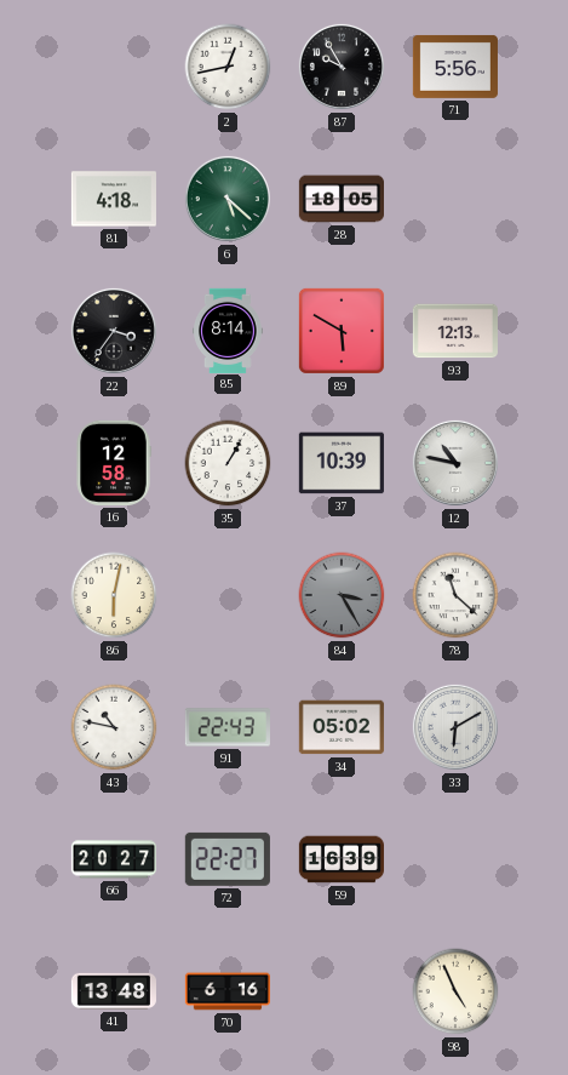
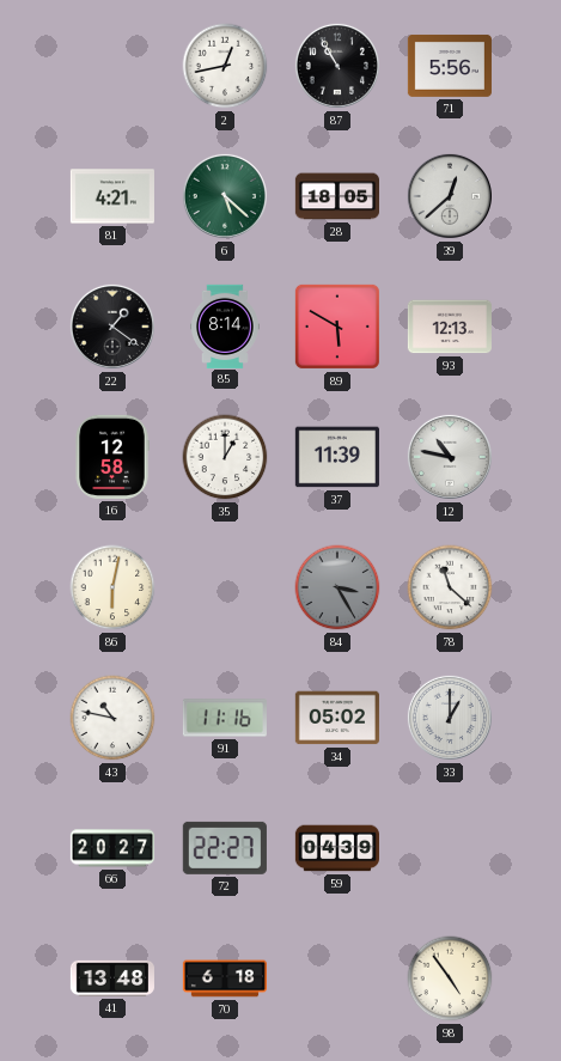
87: 9:55 -> 10:55
81: 4:18 -> 4:21
39: none -> 12:38
22: 3:36 -> 1:21
35: 1:05 -> 1:00
37: 10:39 -> 11:39
91: 22:43 -> 11:16
33: 6:10 -> 1:00
59: 16:39 -> 04:39
70: 6:16 -> 6:18
98: 4:56 -> 4:54
